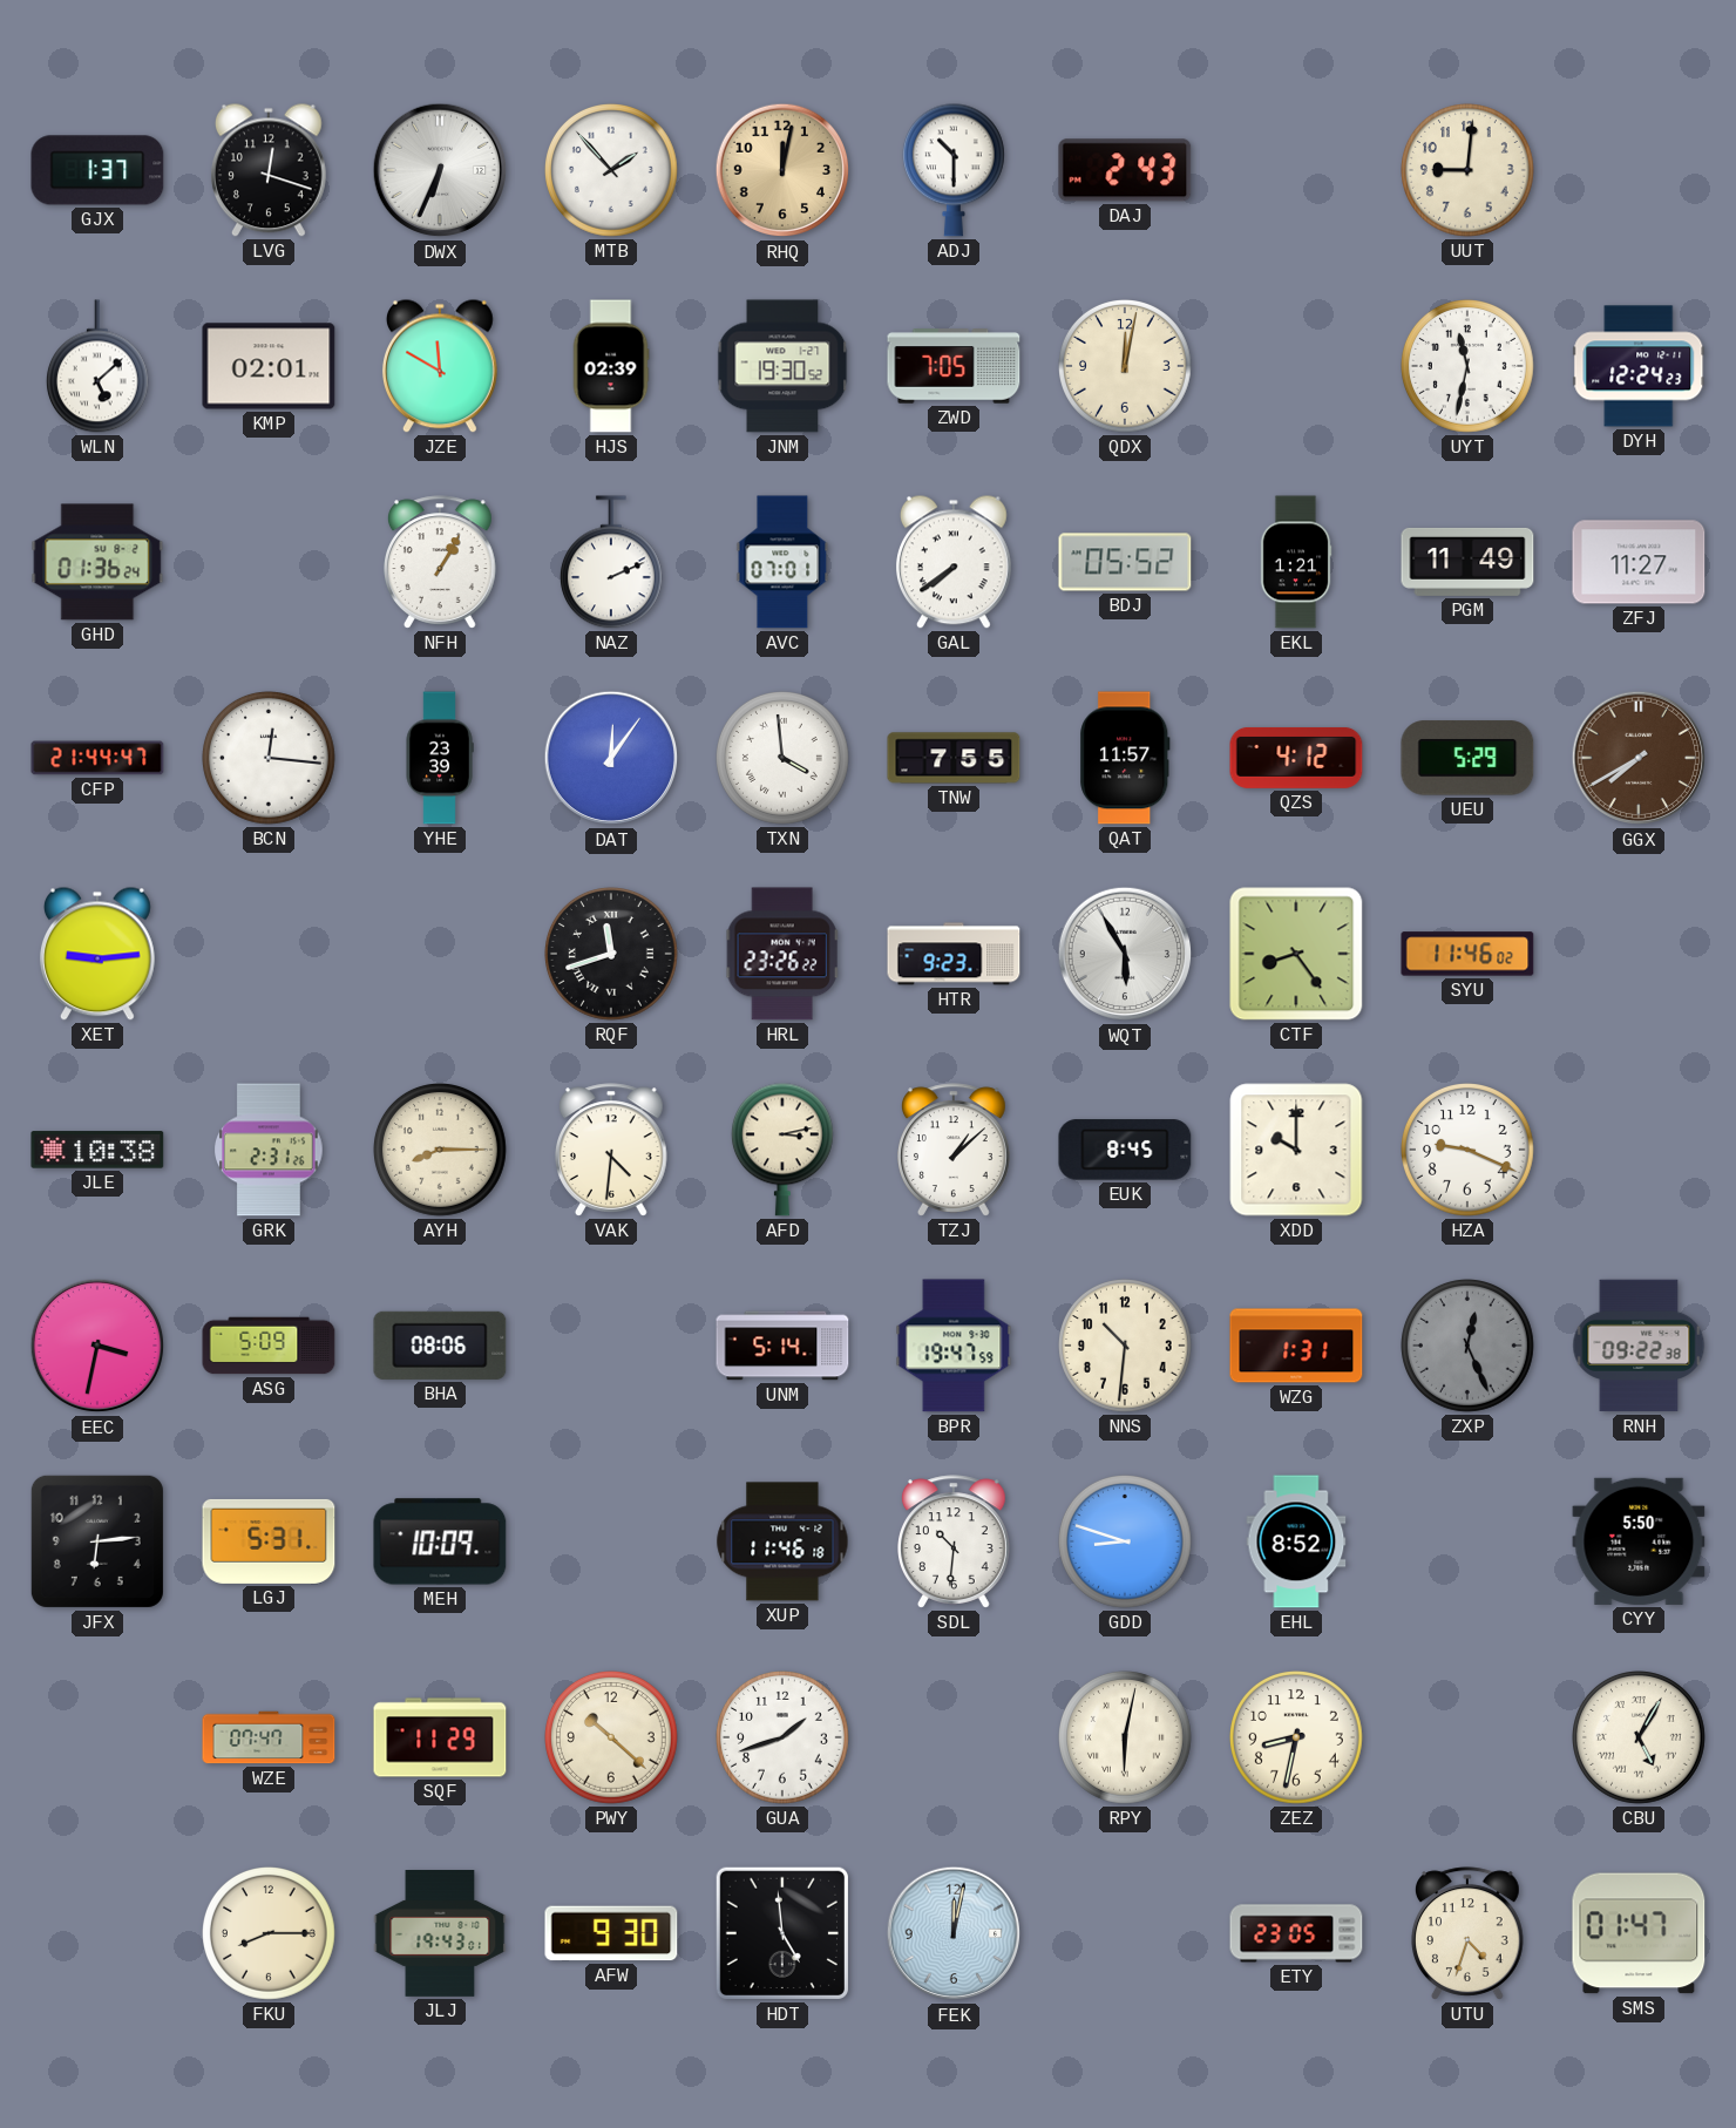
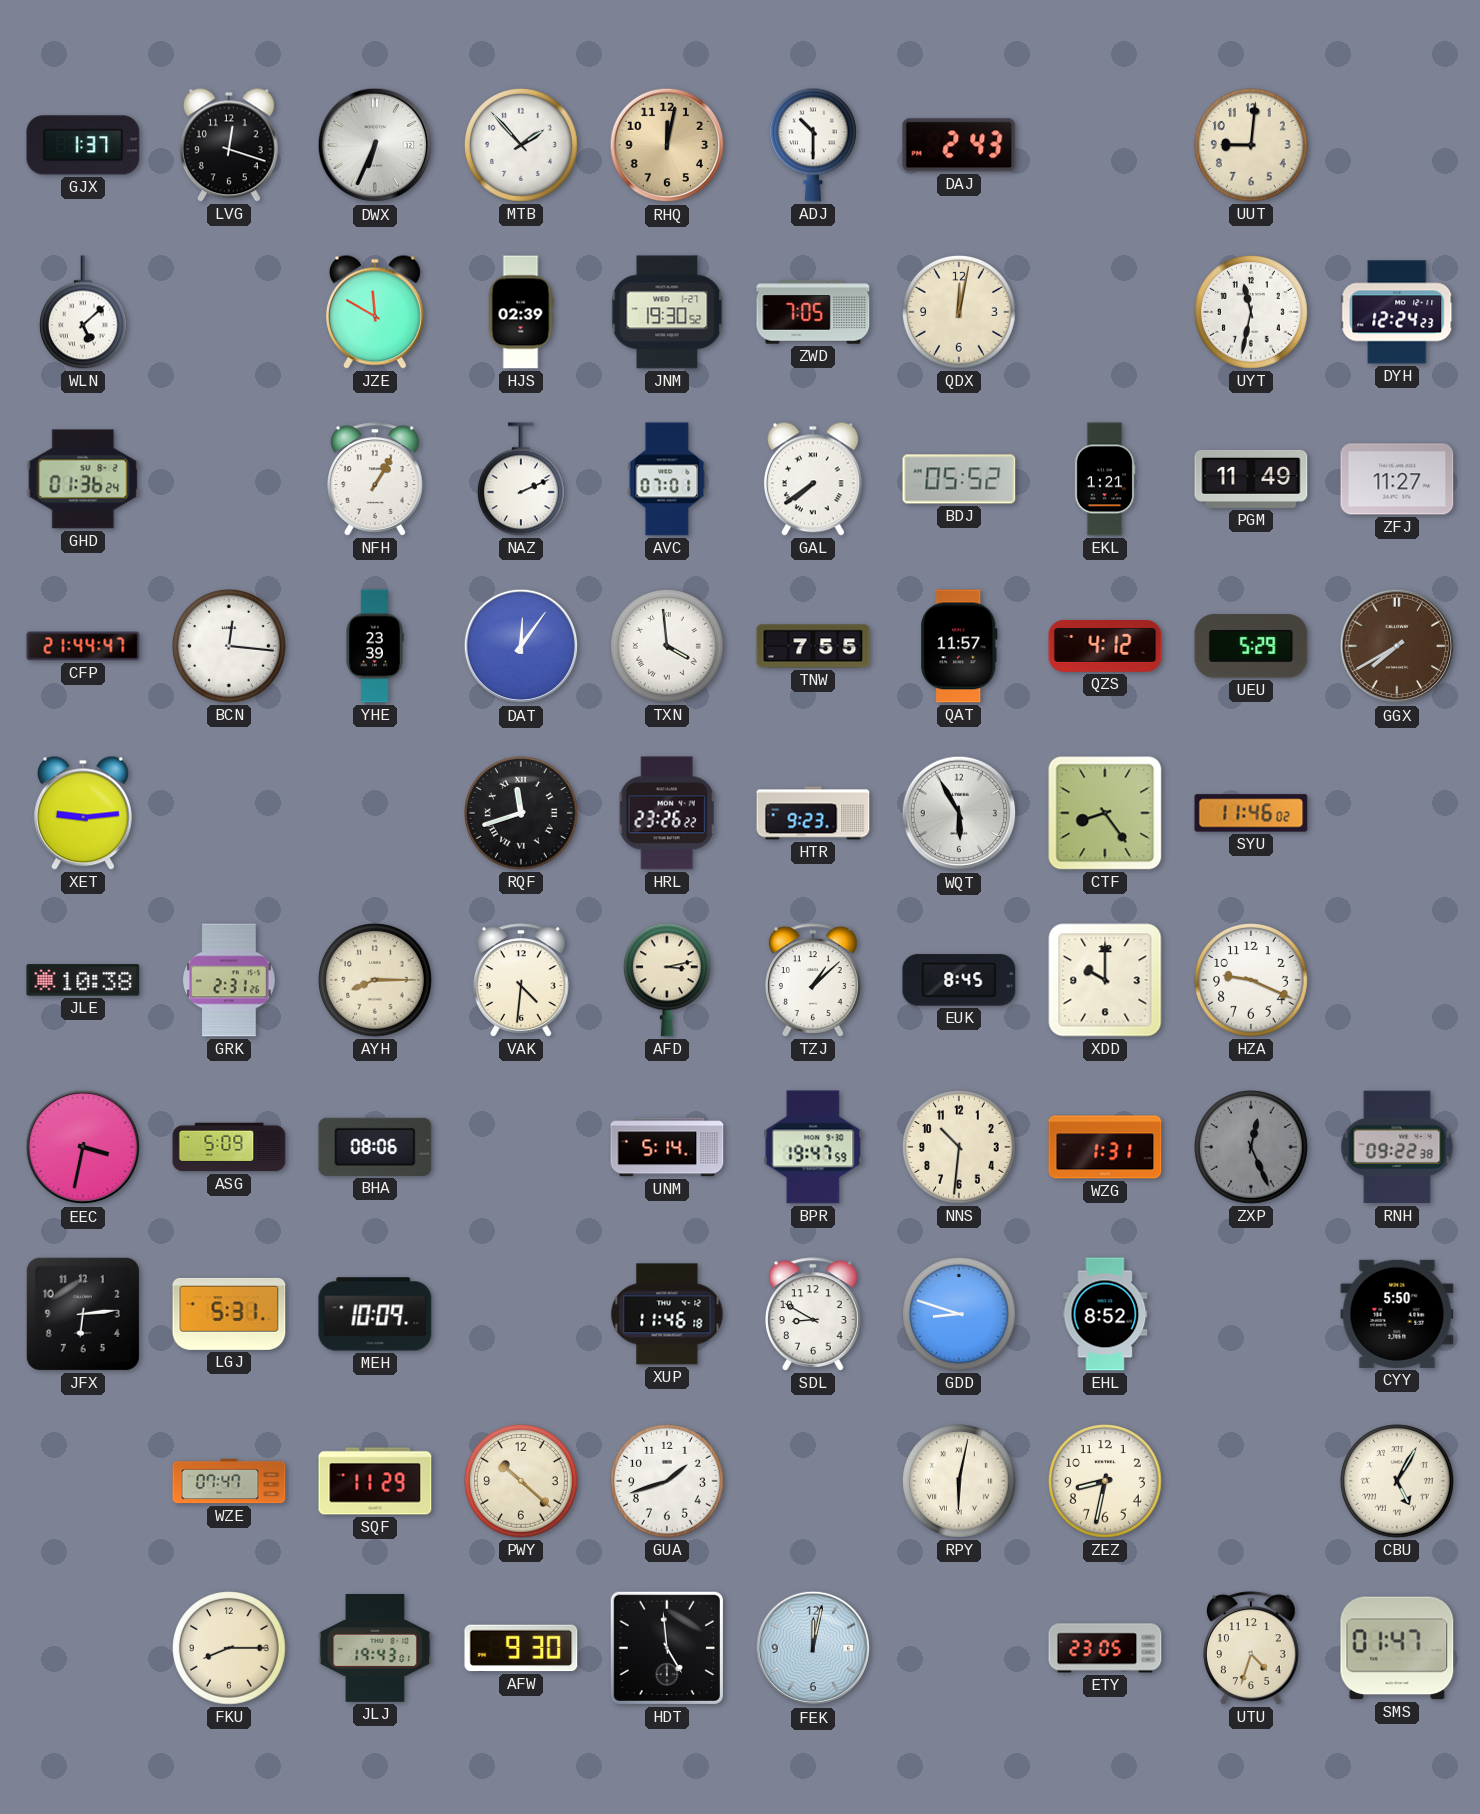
KMP: 02:01 -> none
SDL: 10:31 -> 8:50
